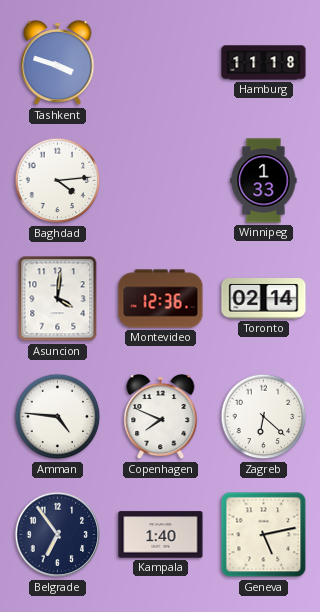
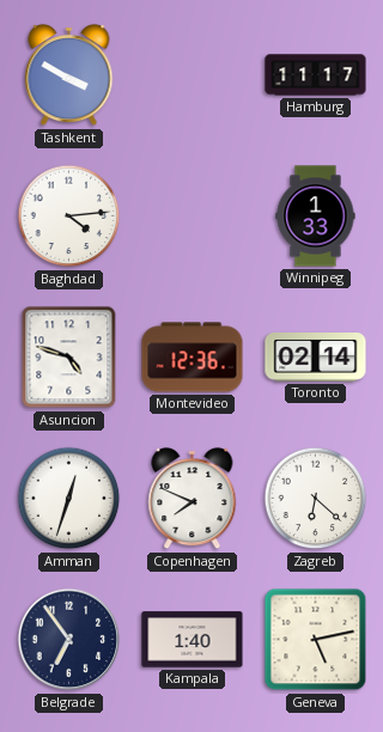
Tashkent: 3:48 -> 3:50
Hamburg: 11:18 -> 11:17
Asuncion: 4:01 -> 4:48
Amman: 4:46 -> 12:33
